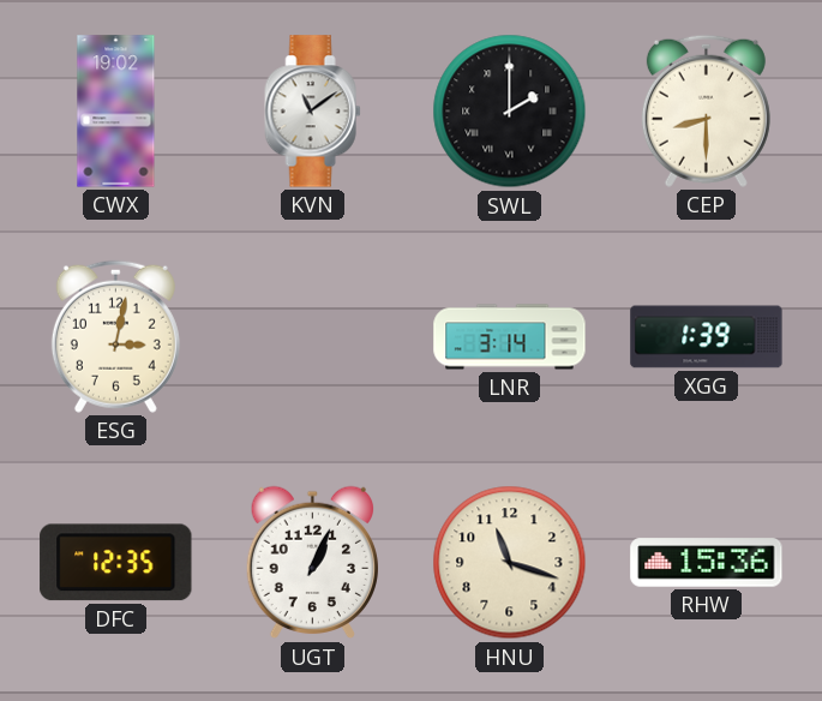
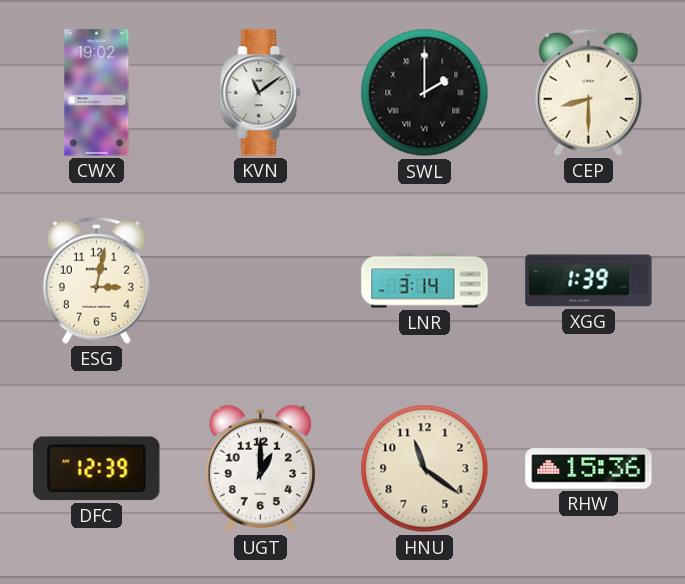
DFC: 12:35 -> 12:39
UGT: 1:04 -> 1:00
HNU: 11:18 -> 11:21
